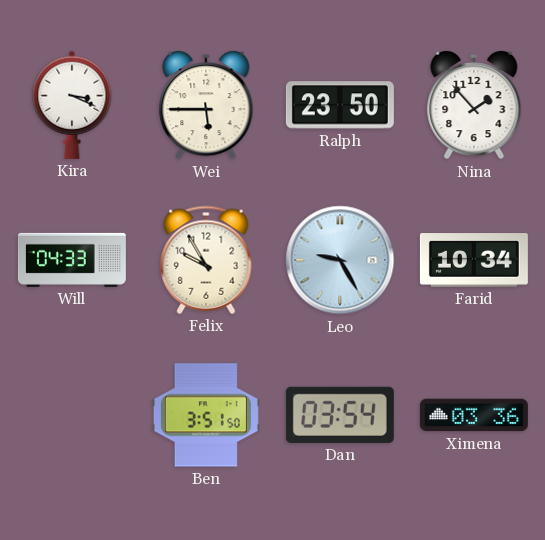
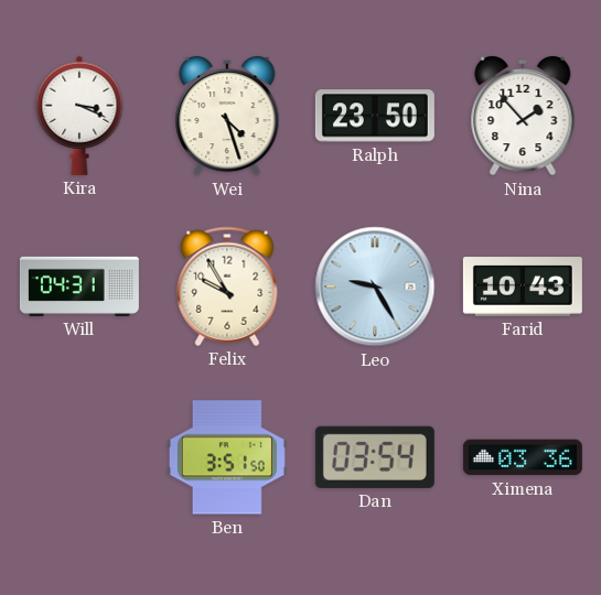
Wei: 5:45 -> 4:27
Will: 04:33 -> 04:31
Farid: 10:34 -> 10:43
